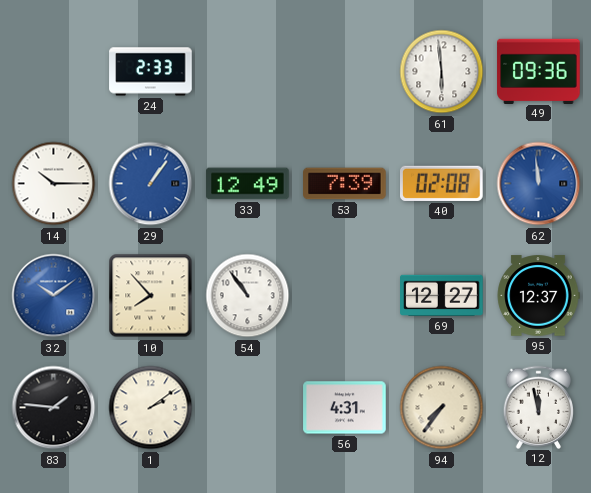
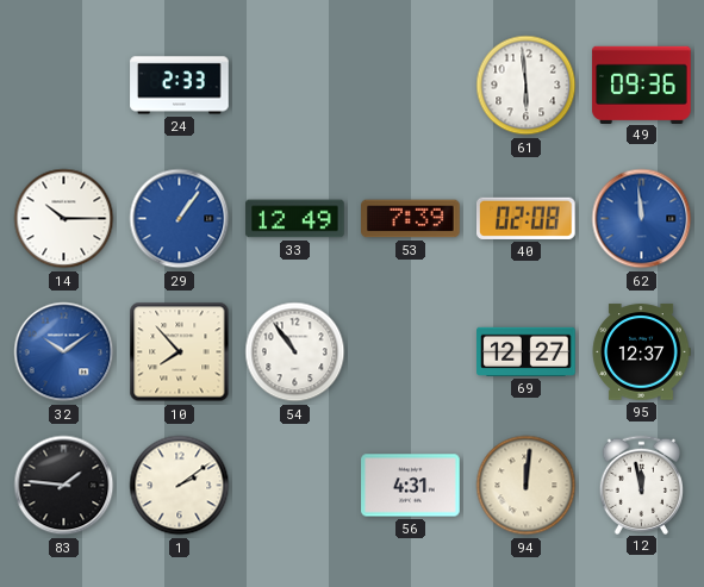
94: 7:36 -> 12:01
